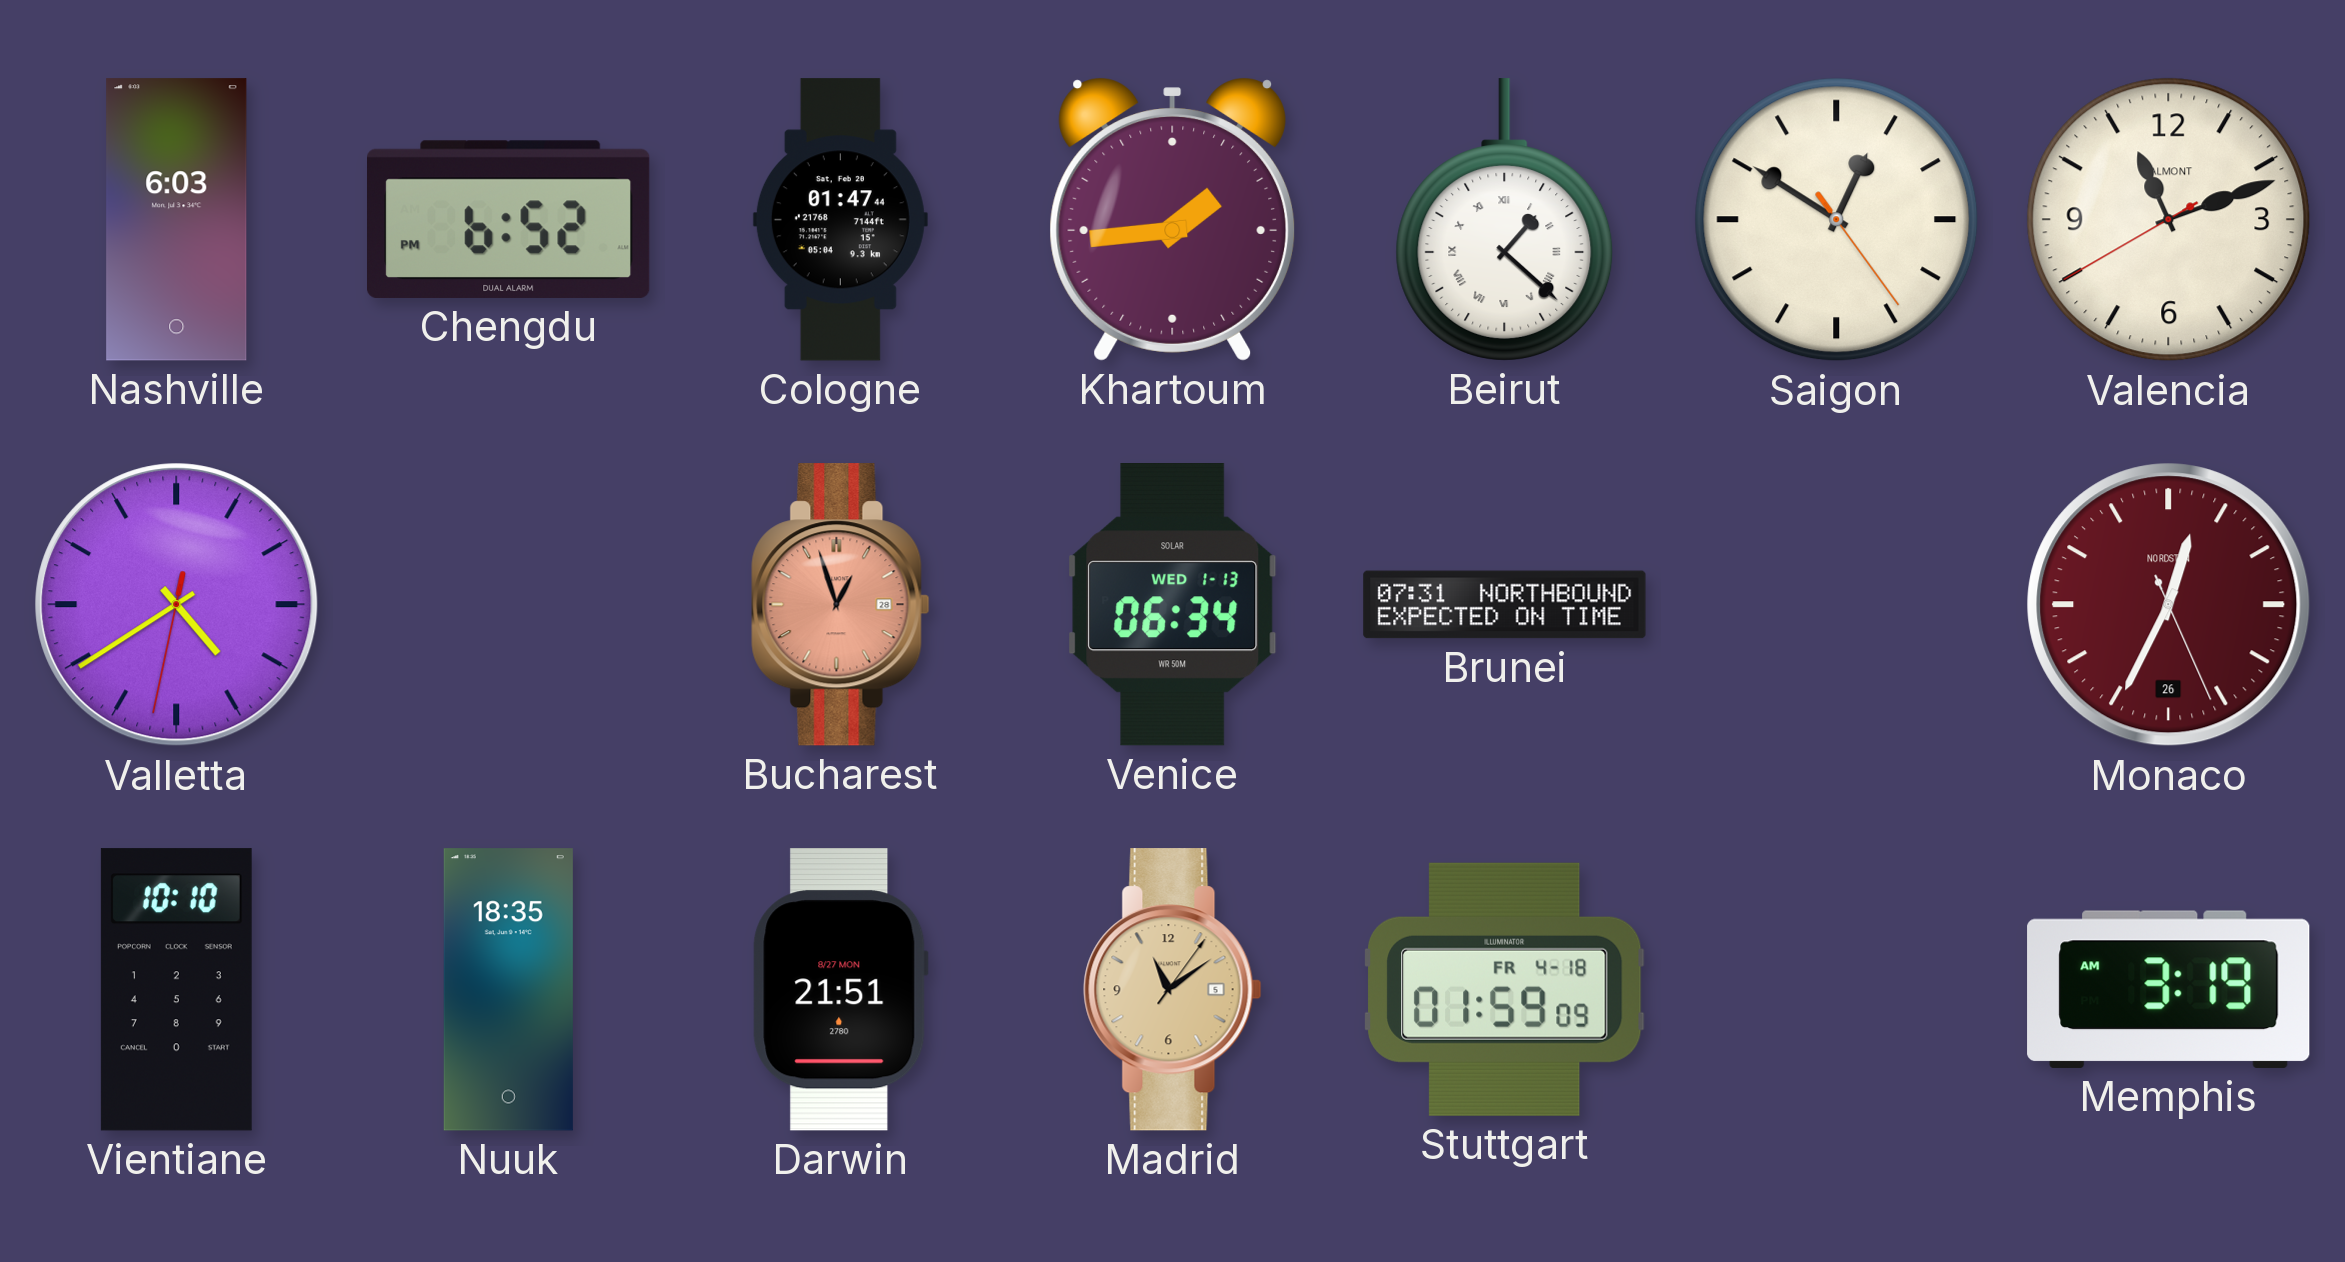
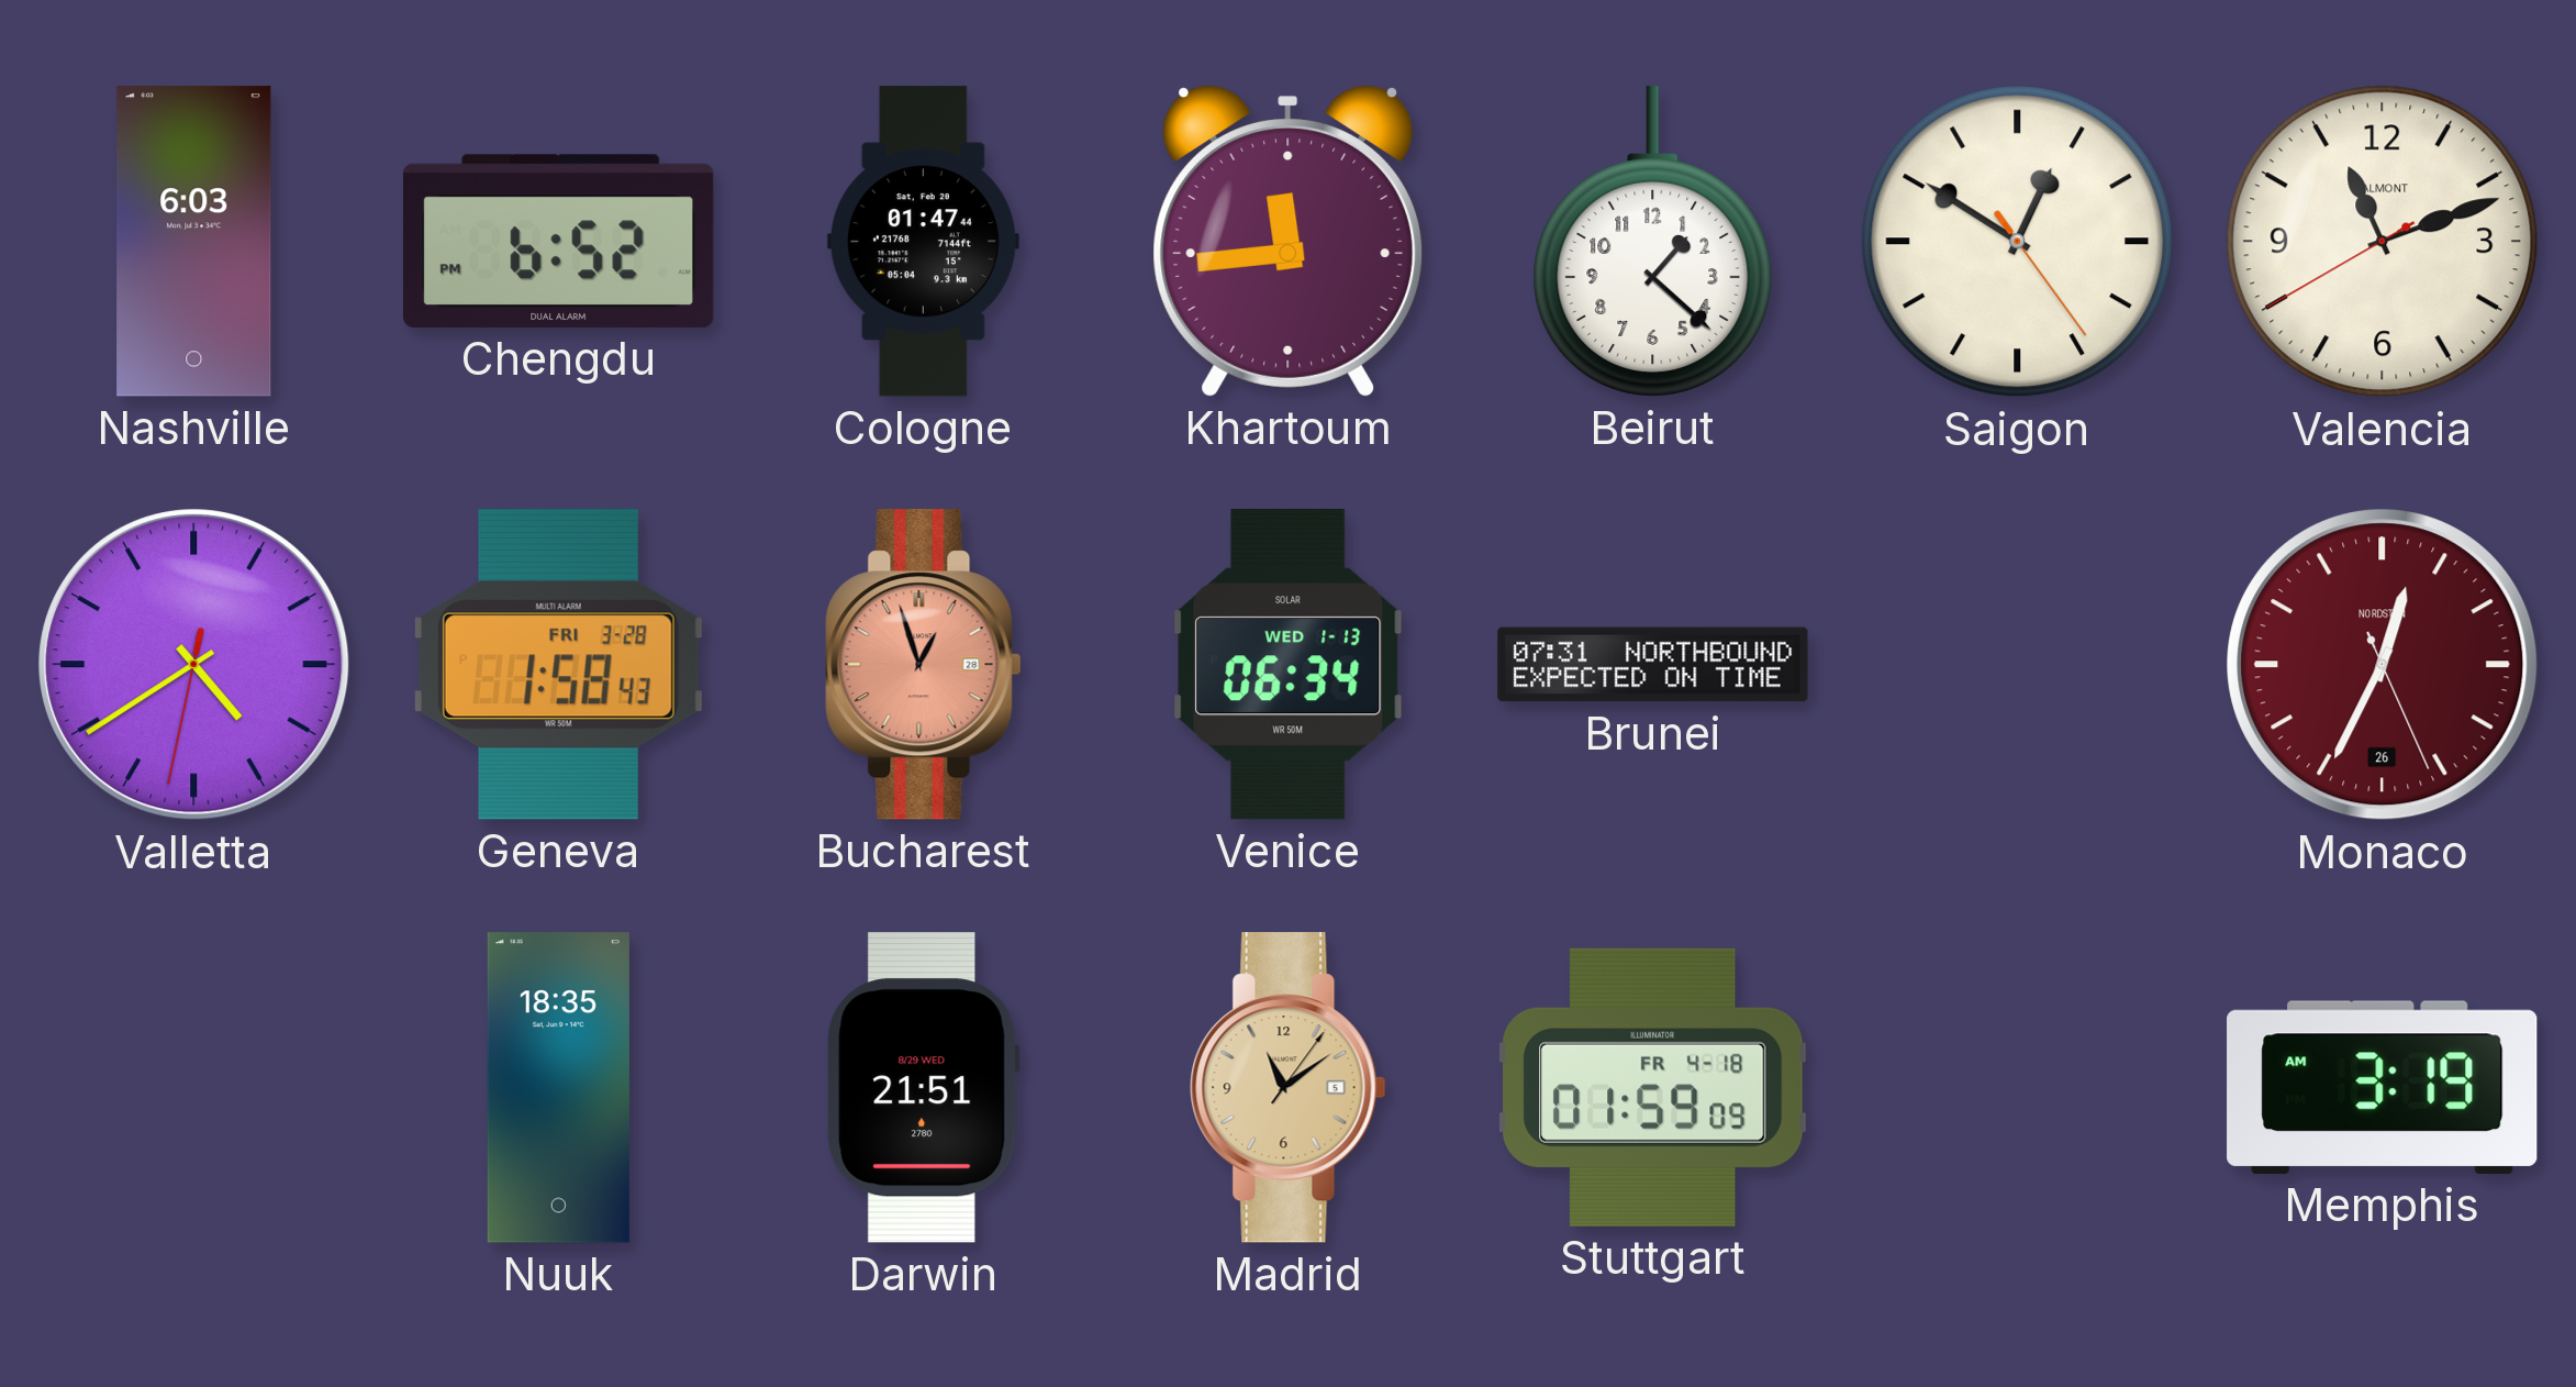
Khartoum: 1:44 -> 11:44
Beirut numerals: Roman -> Arabic
Geneva: none -> 1:58
Vientiane: 10:10 -> none
Darwin date: 8/27 MON -> 8/29 WED
